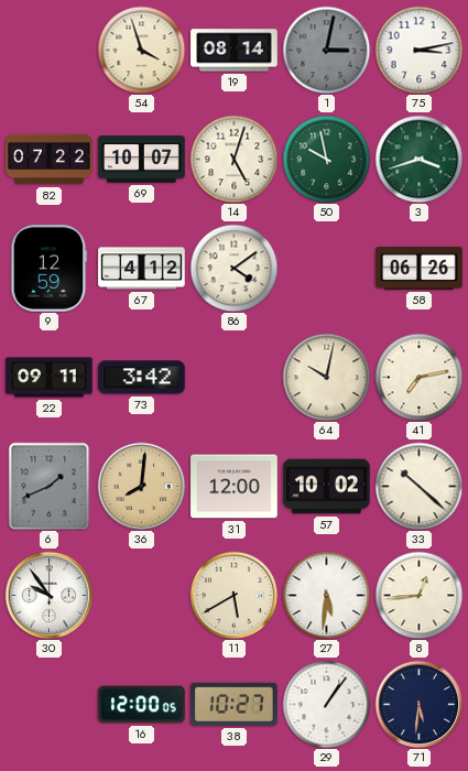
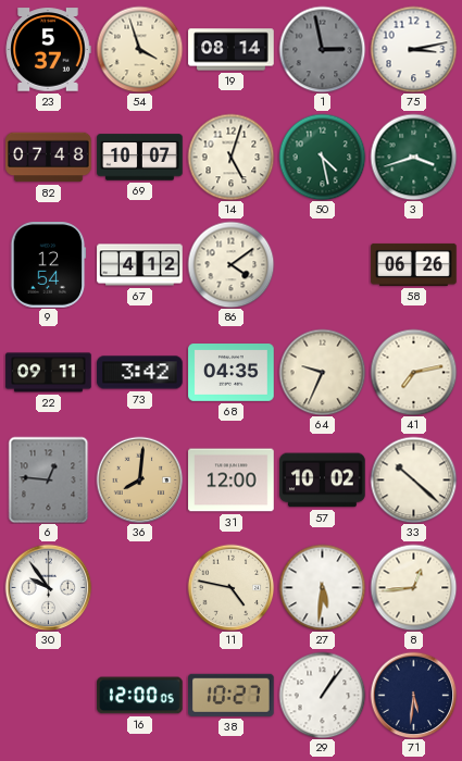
23: none -> 5:37
1: 3:02 -> 2:58
82: 07:22 -> 07:48
50: 9:58 -> 4:28
9: 12:59 -> 12:54
68: none -> 04:35
64: 10:02 -> 9:34
6: 1:41 -> 12:46
11: 5:40 -> 4:47
